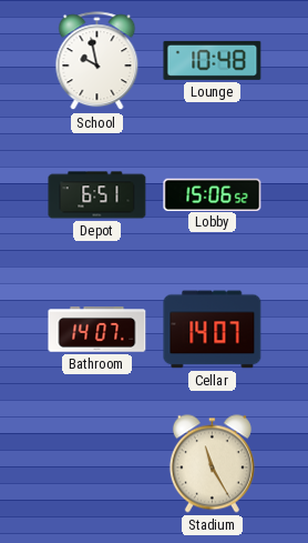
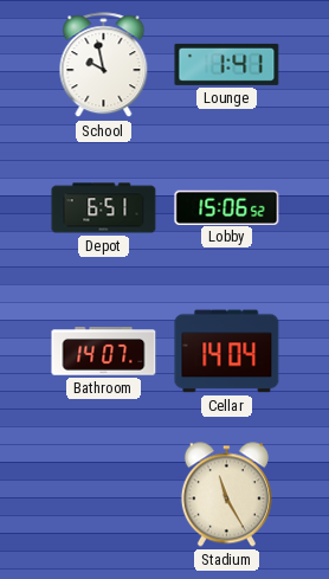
Lounge: 10:48 -> 1:41
Cellar: 14:07 -> 14:04
